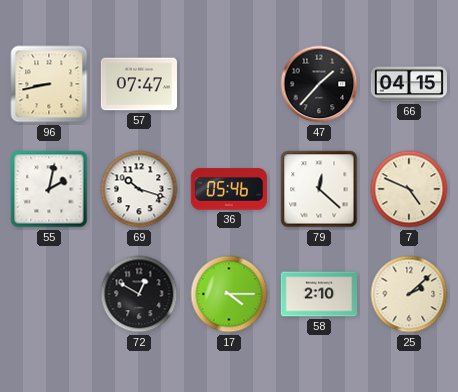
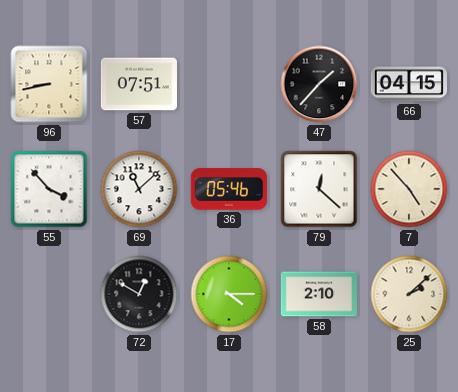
57: 07:47 -> 07:51
55: 2:02 -> 3:53
69: 10:18 -> 11:08
7: 4:49 -> 4:53
